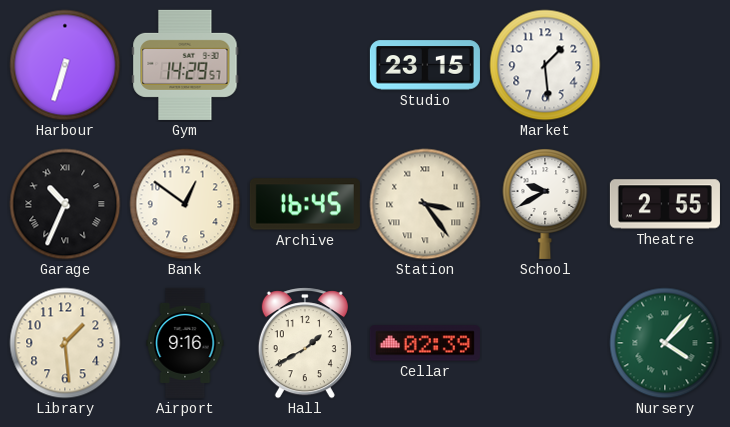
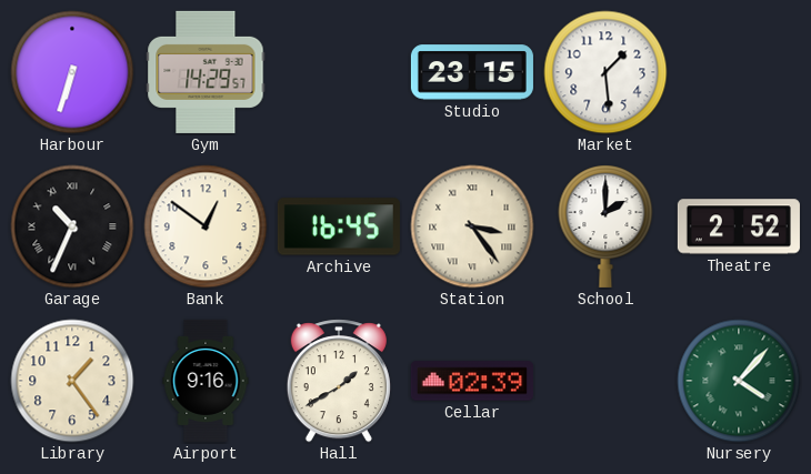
School: 9:40 -> 2:00
Theatre: 2:55 -> 2:52
Library: 1:29 -> 1:24
